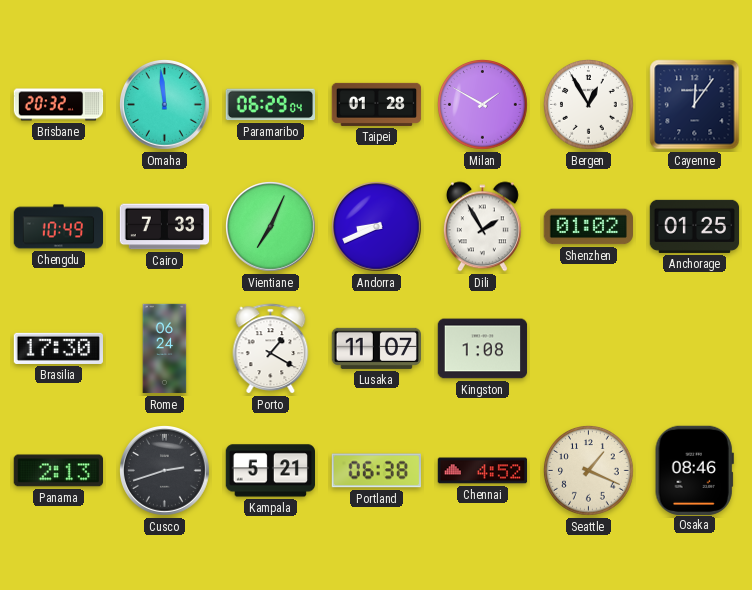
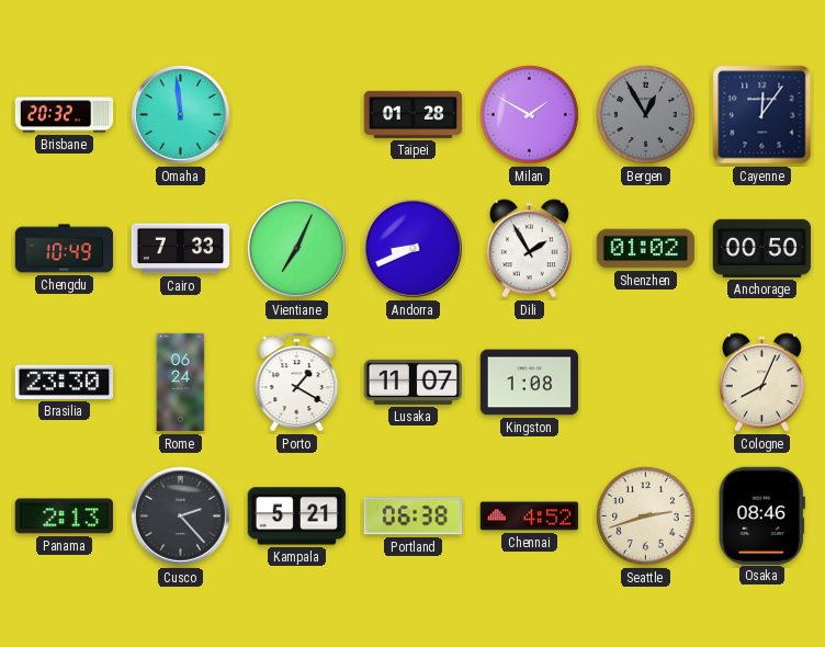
Paramaribo: 06:29 -> none
Bergen dial: white -> grey
Anchorage: 01:25 -> 00:50
Brasilia: 17:30 -> 23:30
Cologne: none -> 8:04
Cusco: 2:42 -> 2:23
Seattle: 1:19 -> 2:42
